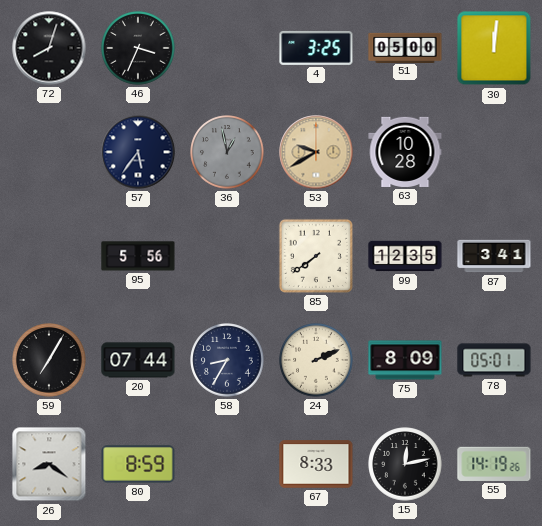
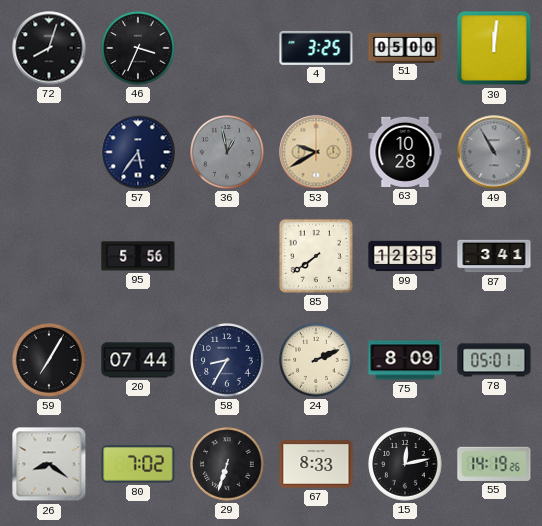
49: none -> 10:55
80: 8:59 -> 7:02
29: none -> 6:33
